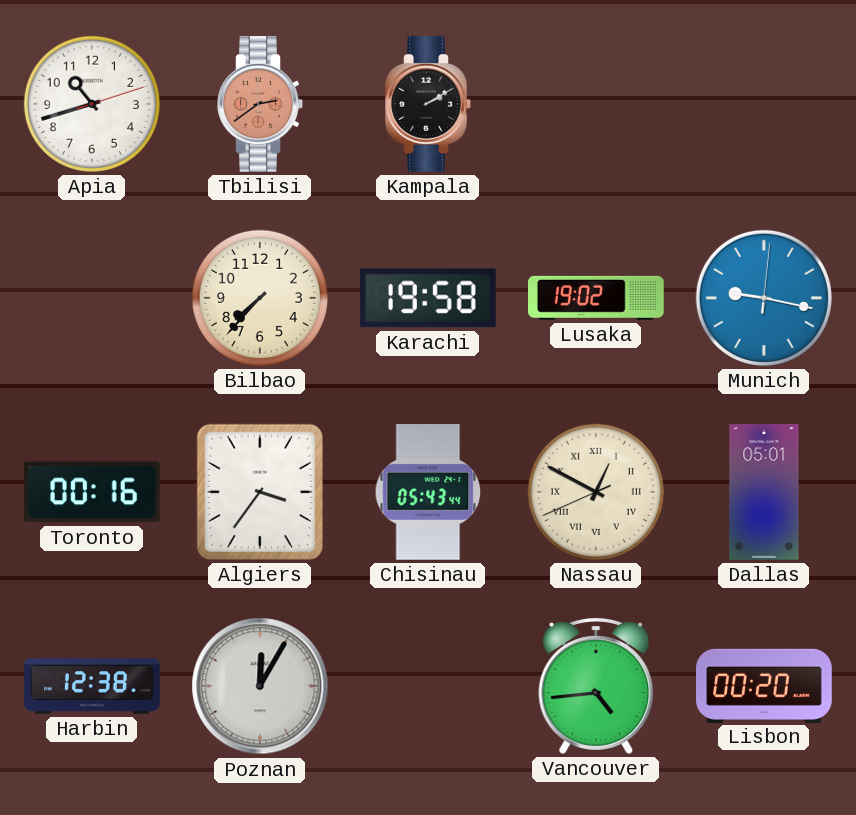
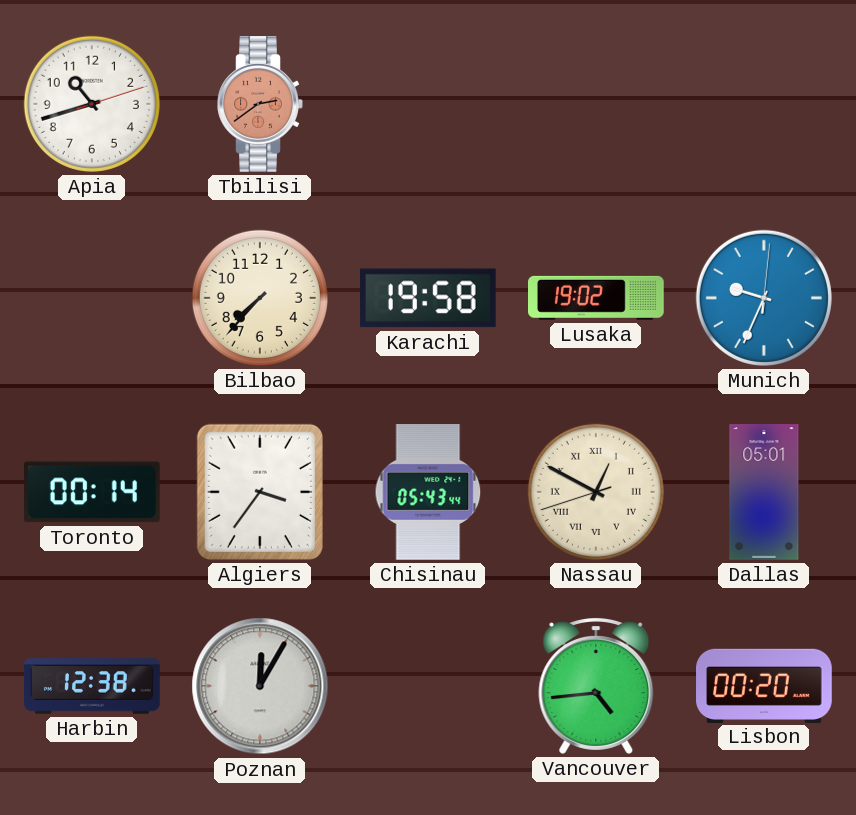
Kampala: 2:10 -> none
Munich: 9:17 -> 9:34
Toronto: 00:16 -> 00:14
Nassau: 12:49:41 -> 12:49:42
